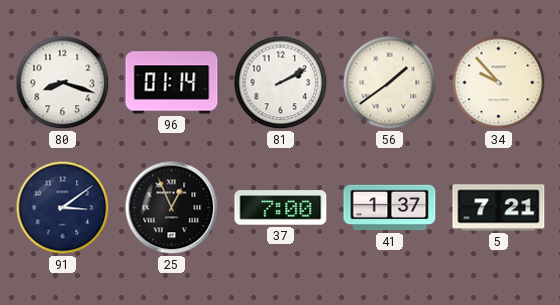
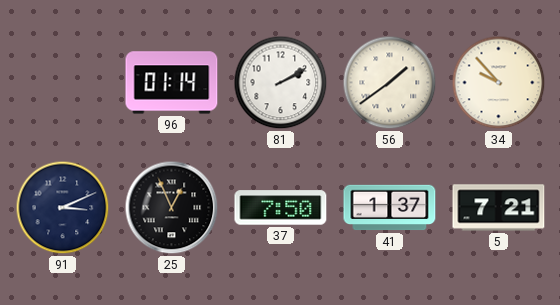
80: 8:18 -> none
91: 3:09 -> 3:11
37: 7:00 -> 7:50
